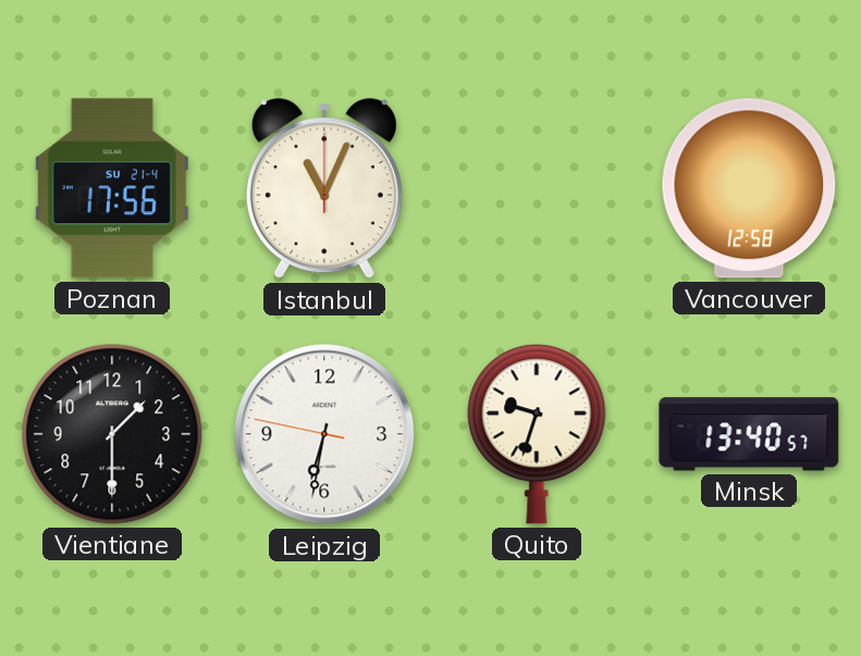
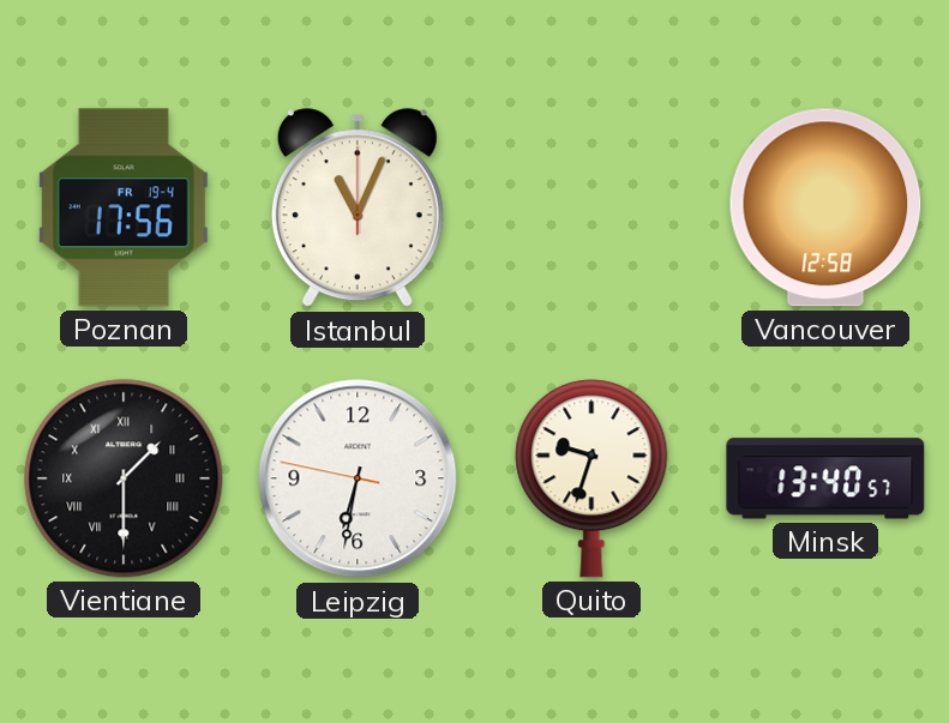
Poznan date: SU 21-4 -> FR 19-4
Vientiane numerals: Arabic -> Roman
